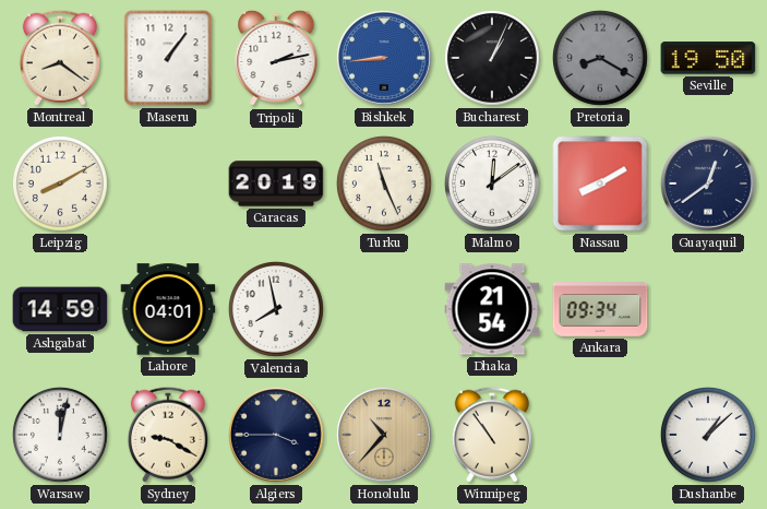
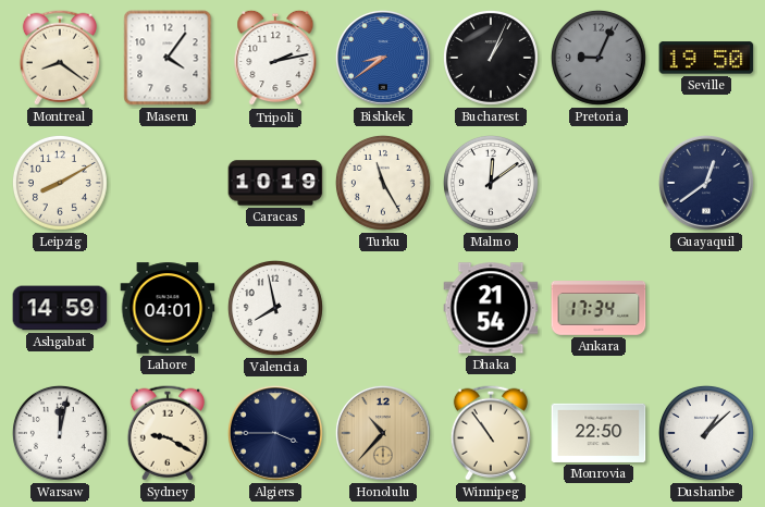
Maseru: 1:06 -> 4:06
Bishkek: 8:44 -> 8:39
Pretoria: 8:20 -> 9:04
Caracas: 20:19 -> 10:19
Turku: 11:26 -> 11:25
Nassau: 8:10 -> none
Ankara: 09:34 -> 17:34
Monrovia: none -> 22:50
